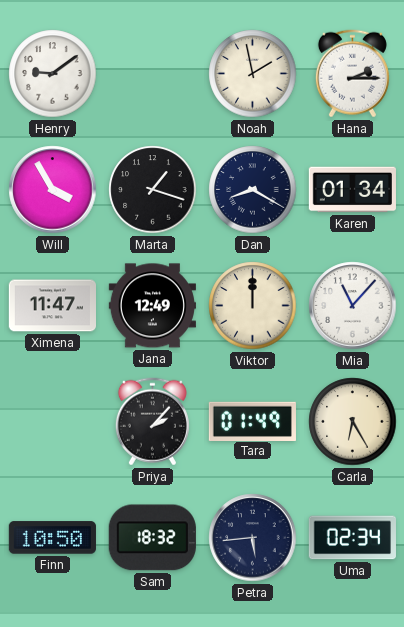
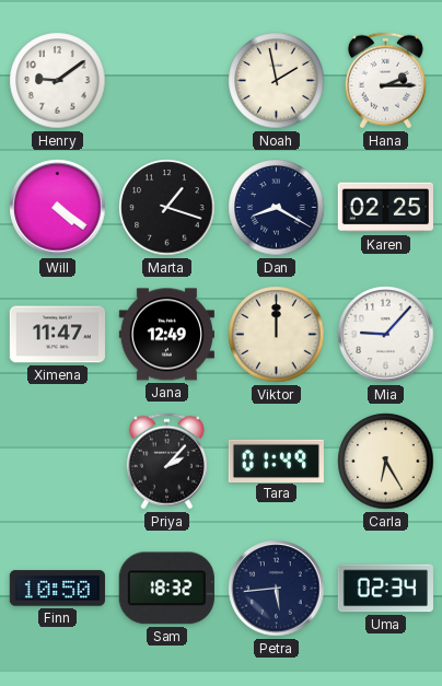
Will: 3:55 -> 4:21
Karen: 01:34 -> 02:25
Mia: 11:07 -> 9:07
